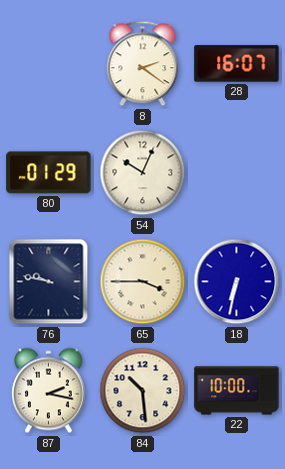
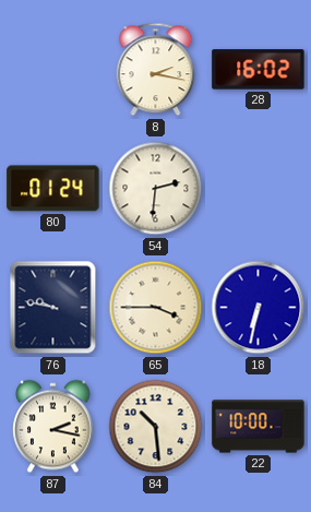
8: 2:21 -> 2:17
28: 16:07 -> 16:02
80: 01:29 -> 01:24
54: 10:04 -> 2:31
